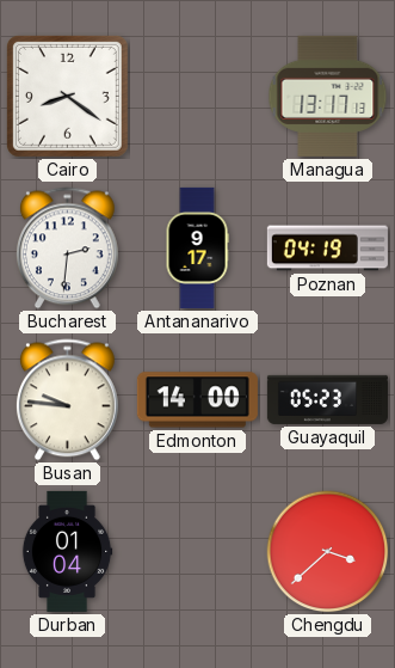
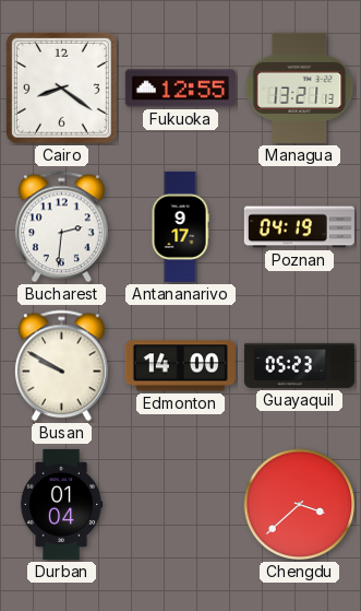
Fukuoka: none -> 12:55
Managua: 13:17 -> 13:21
Busan: 9:46 -> 9:50
